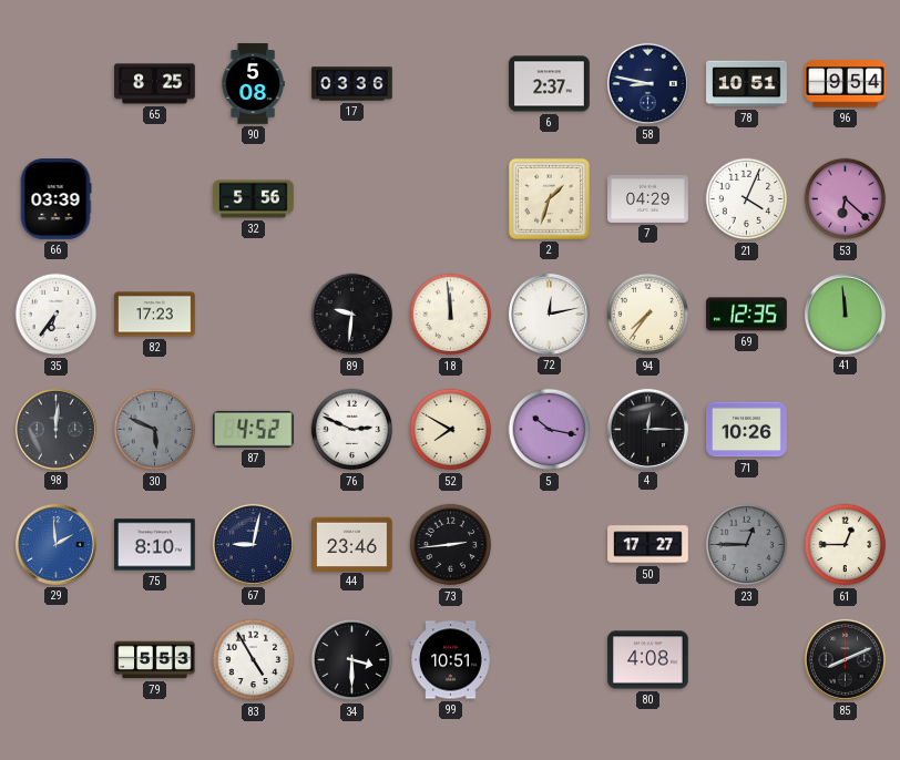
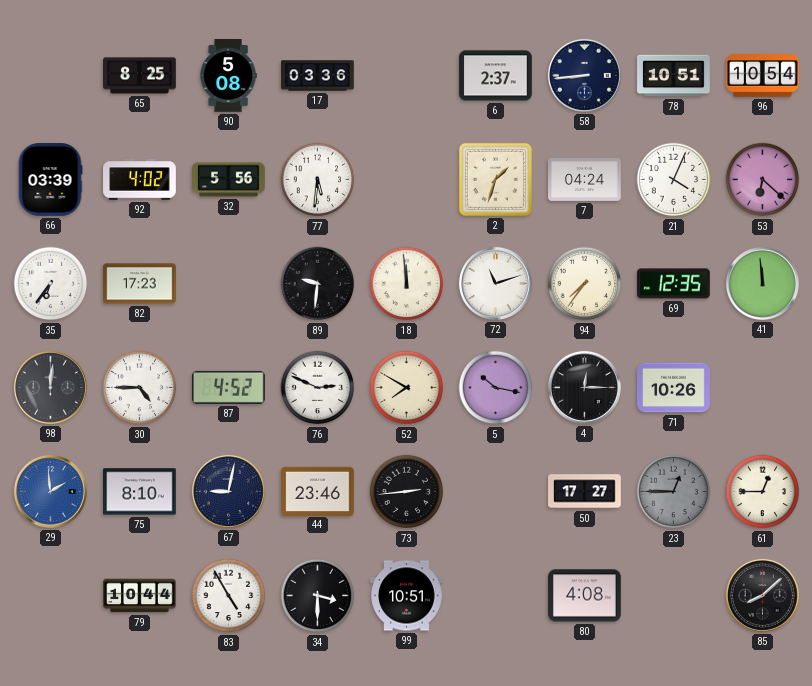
58: 8:47 -> 8:44
96: 9:54 -> 10:54
92: none -> 4:02
77: none -> 5:31
7: 04:29 -> 04:24
72: 12:13 -> 11:12
30: 5:49 -> 4:45
30 dial: grey -> white
79: 5:53 -> 10:44
85: 8:11 -> 8:08
